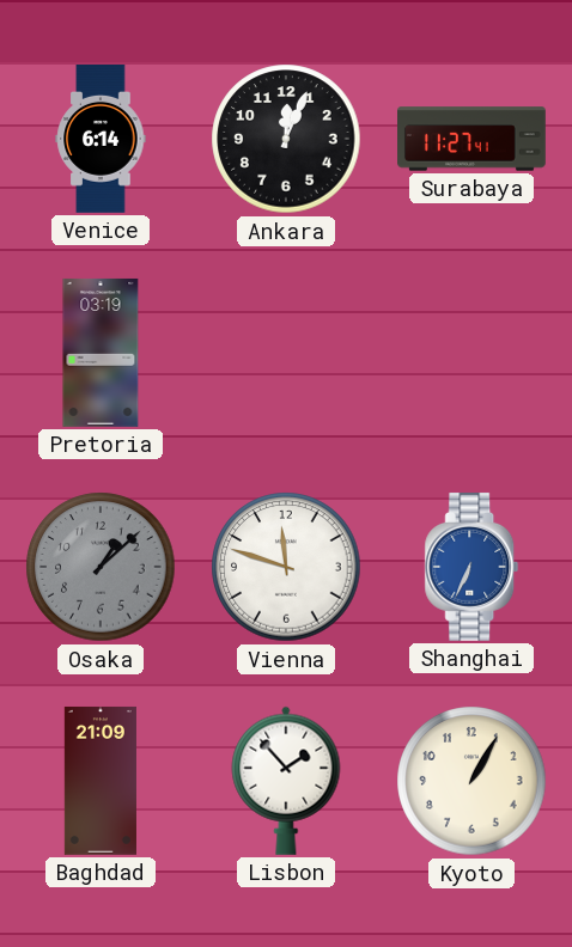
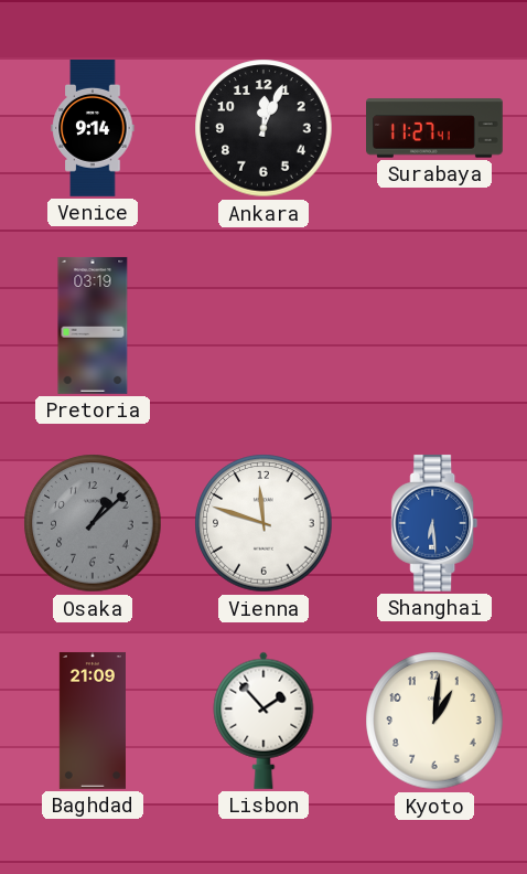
Venice: 6:14 -> 9:14
Shanghai: 6:34 -> 6:29
Kyoto: 1:05 -> 1:01
